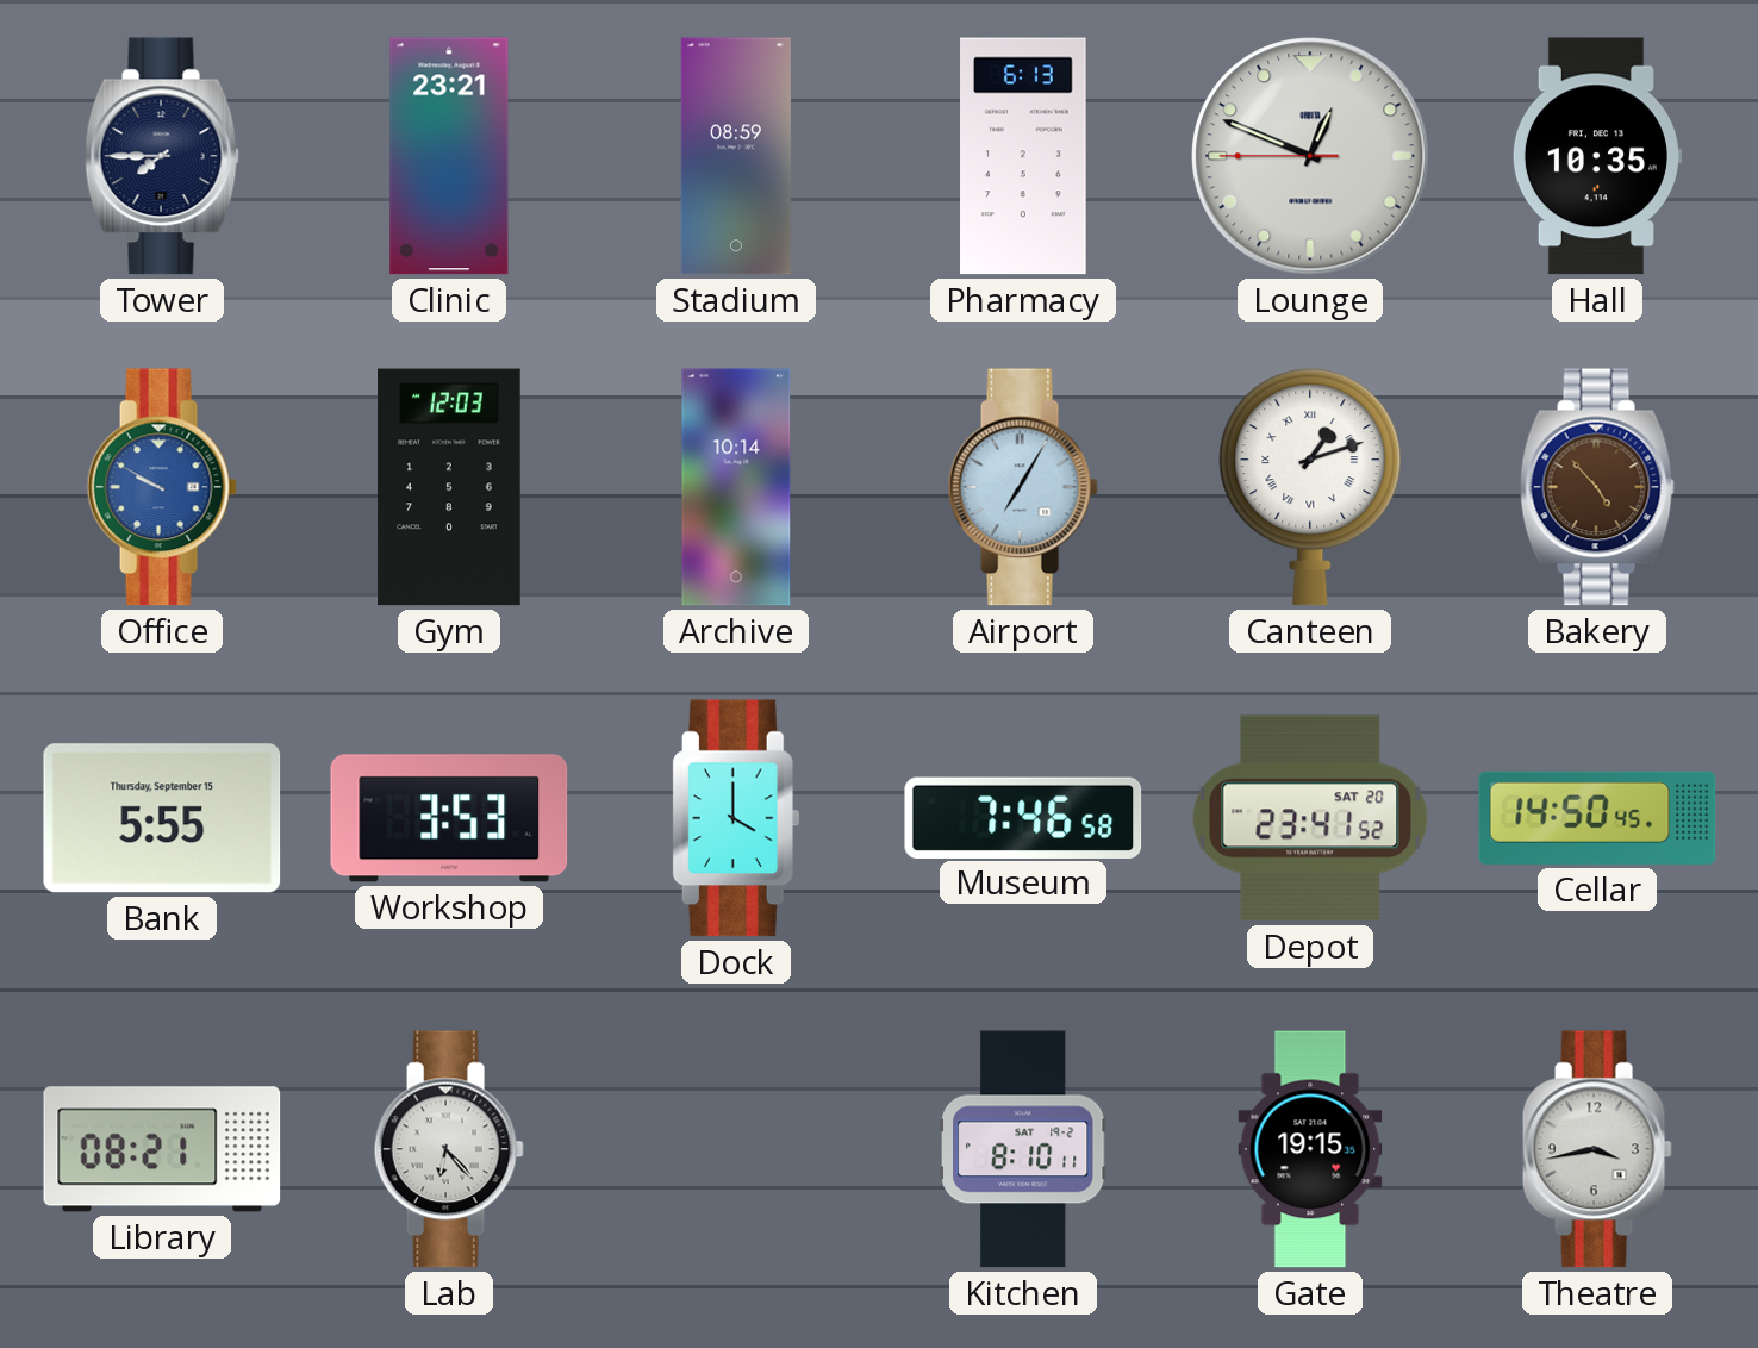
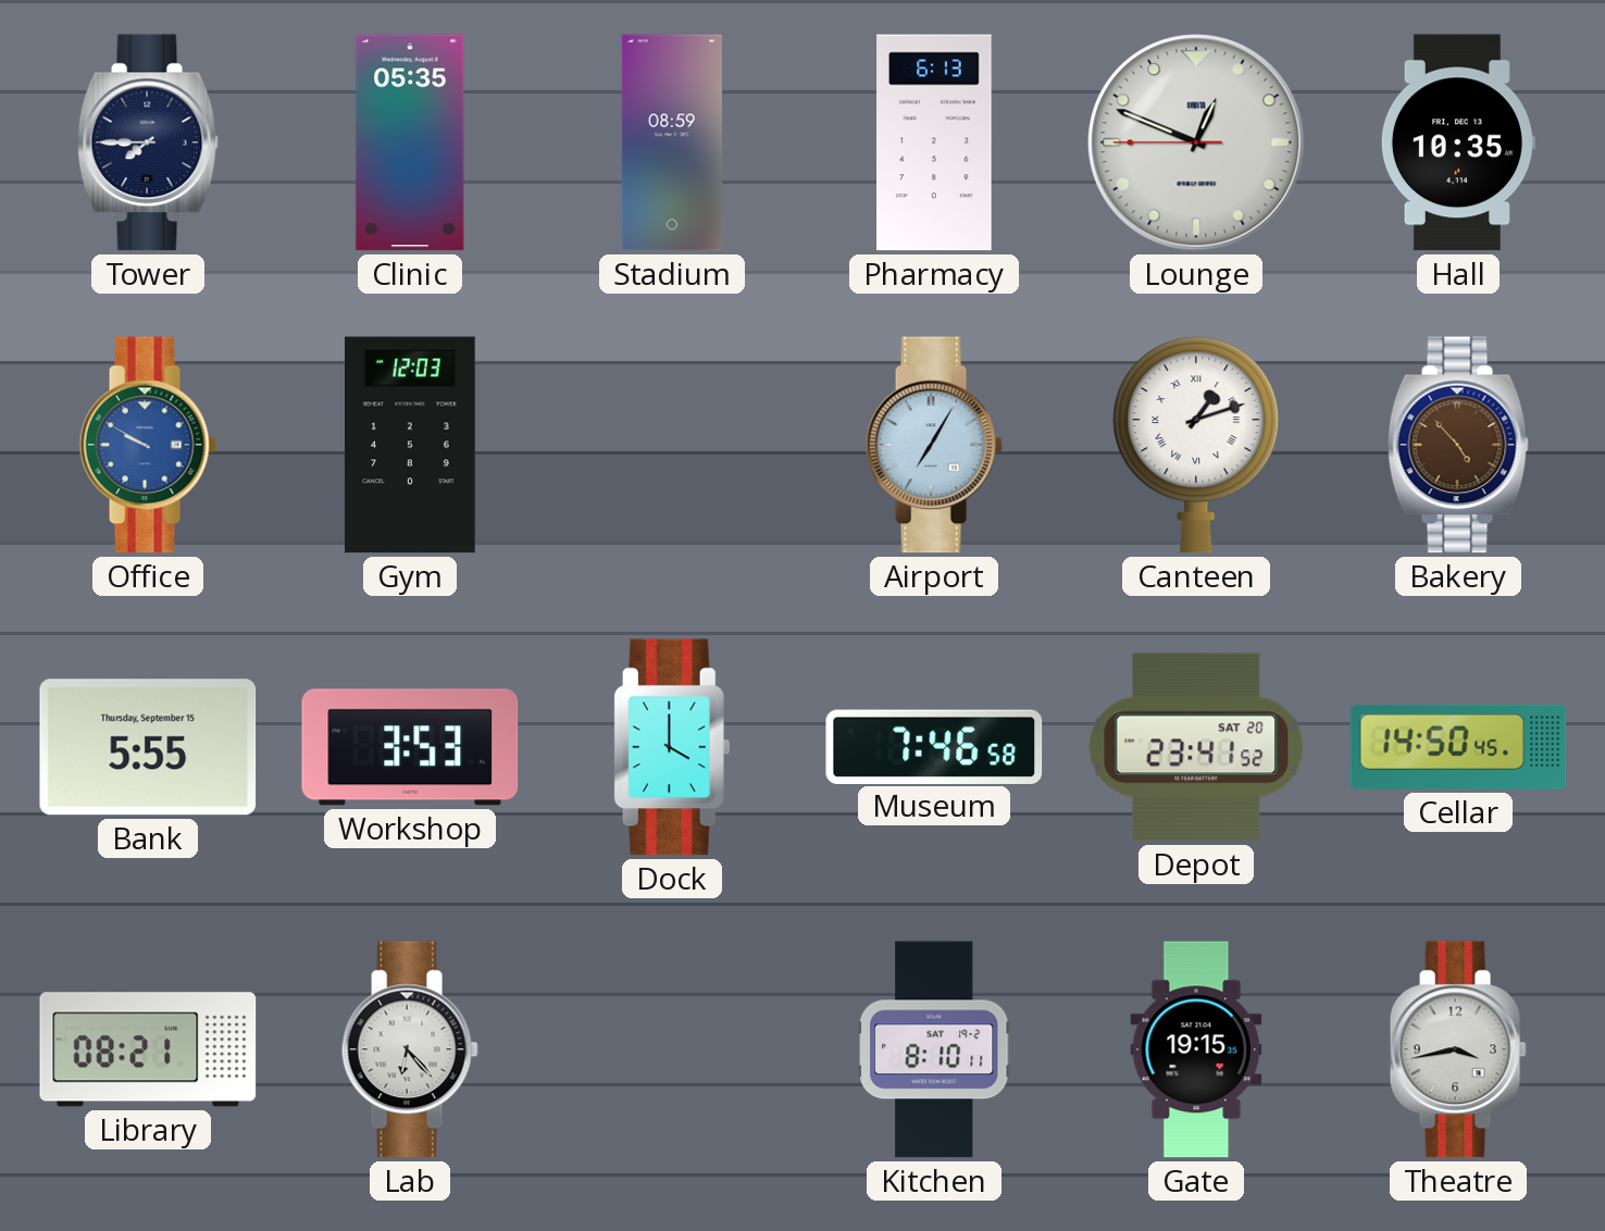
Clinic: 23:21 -> 05:35
Archive: 10:14 -> none
